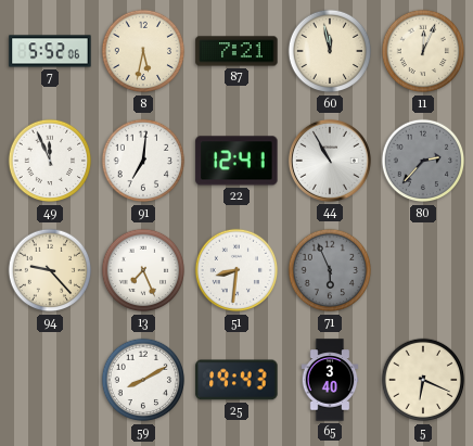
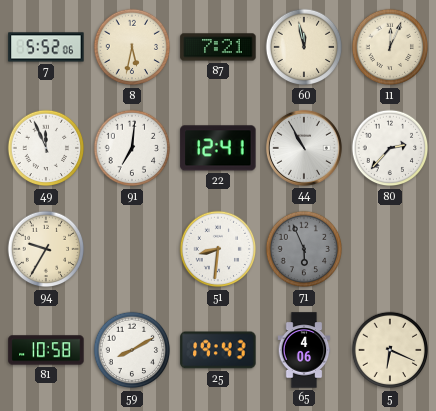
80 dial: grey -> white
94: 9:23 -> 9:35
13: 7:26 -> none
81: none -> 10:58
65: 3:40 -> 4:06
